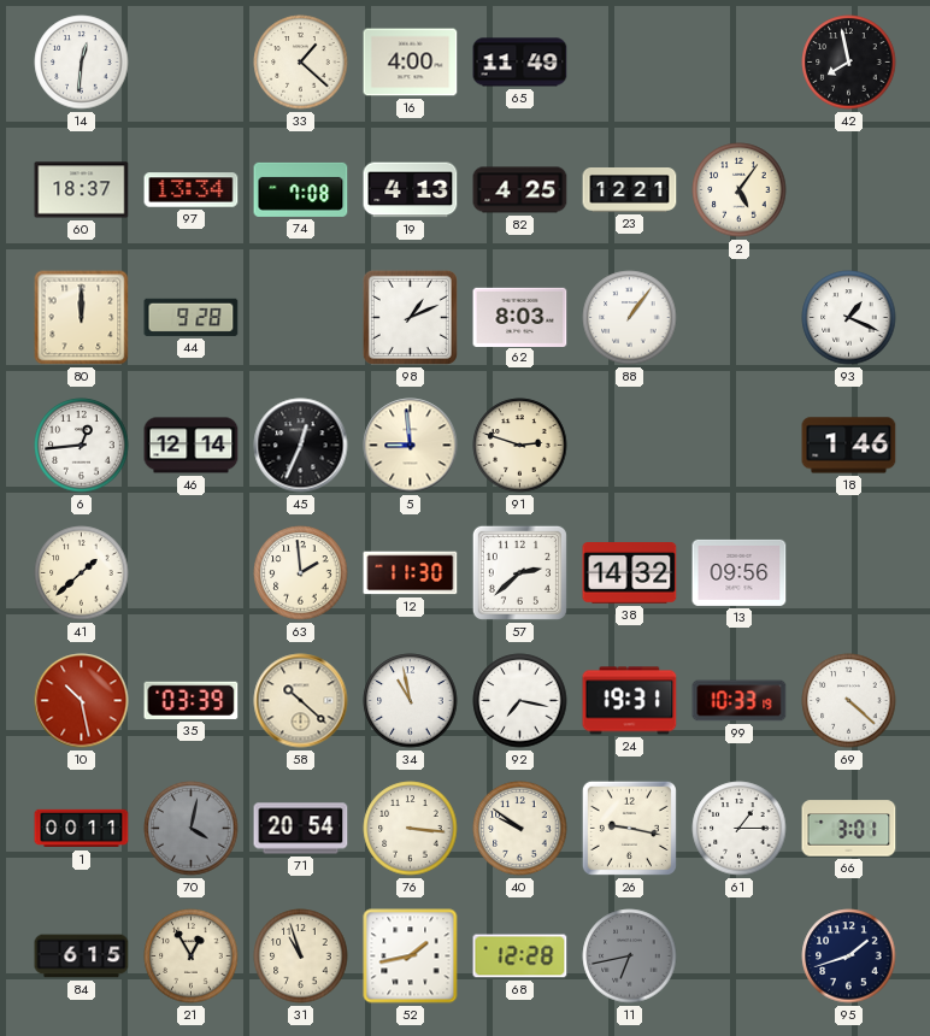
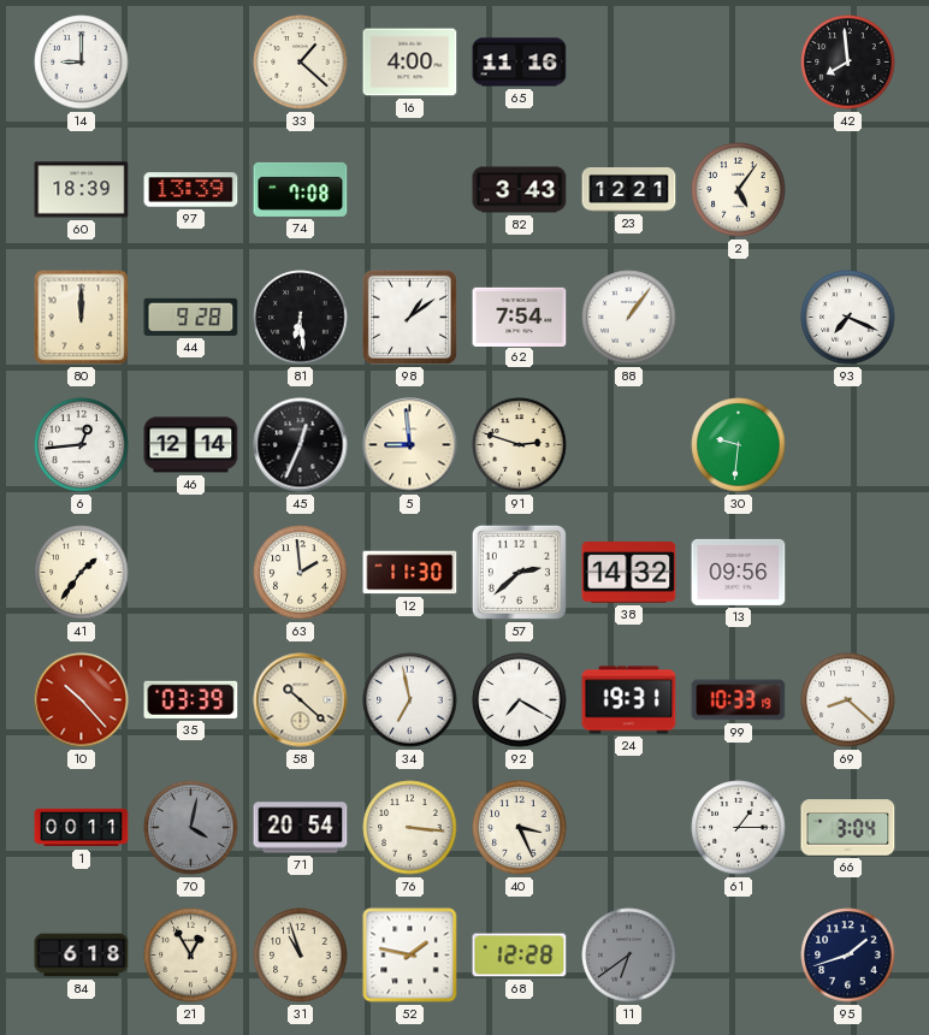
14: 12:31 -> 9:00
65: 11:49 -> 11:16
42: 7:58 -> 7:59
60: 18:37 -> 18:39
97: 13:34 -> 13:39
19: 4:13 -> none
82: 4:25 -> 3:43
81: none -> 6:29
98: 1:11 -> 1:09
62: 8:03 -> 7:54
93: 1:19 -> 7:19
30: none -> 9:31
18: 1:46 -> none
41: 1:38 -> 1:36
10: 10:28 -> 10:23
34: 10:58 -> 6:58
92: 7:17 -> 7:20
69: 4:22 -> 8:22
40: 9:51 -> 3:26
26: 9:17 -> none
66: 3:01 -> 3:04
84: 6:15 -> 6:18
52: 1:43 -> 1:47
11: 6:43 -> 6:39
